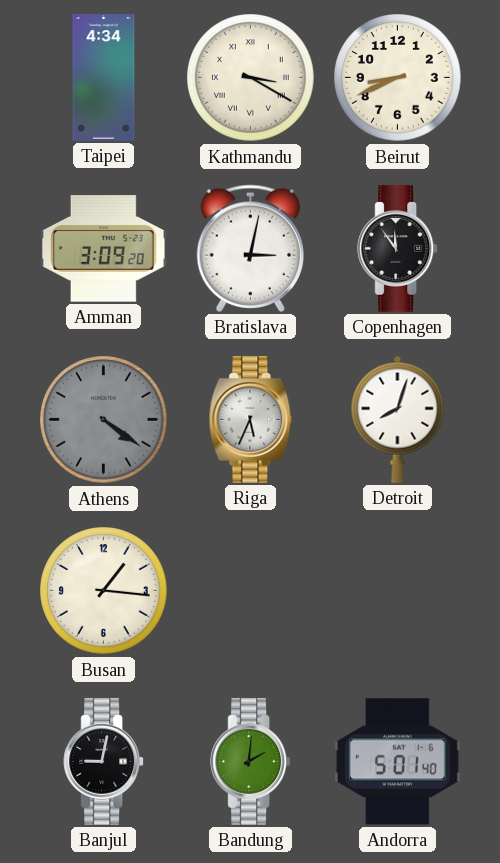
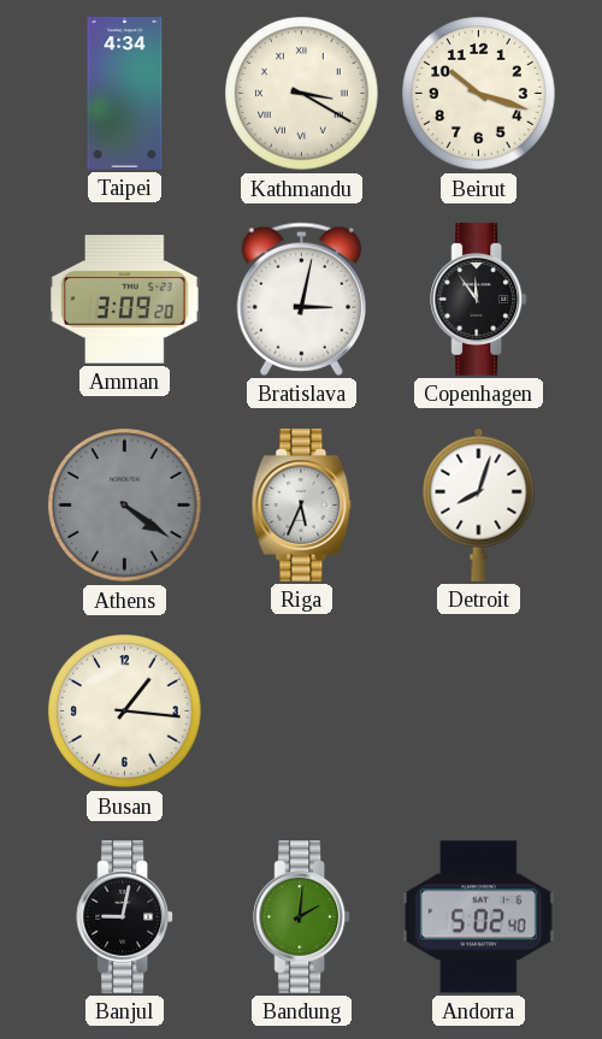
Beirut: 8:41 -> 10:18
Andorra: 5:01 -> 5:02
